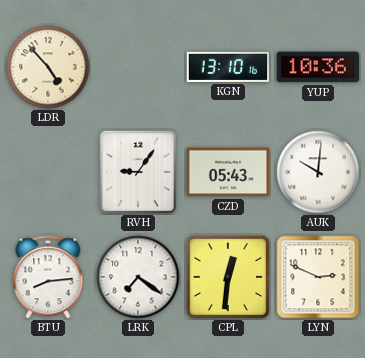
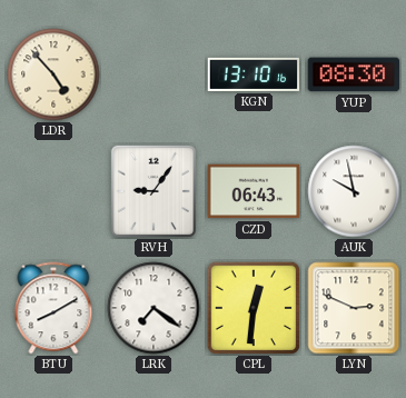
YUP: 10:36 -> 08:30
CZD: 05:43 -> 06:43
AUK: 10:01 -> 9:58
BTU: 8:14 -> 8:10
